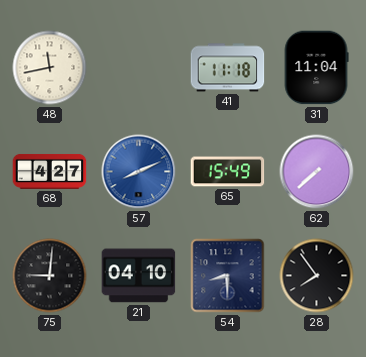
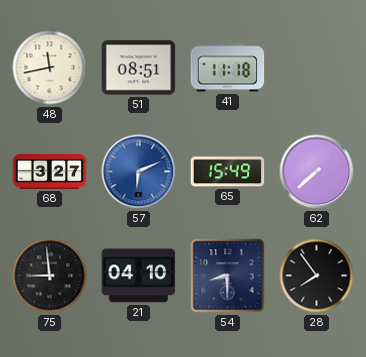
51: none -> 08:51
31: 11:04 -> none
68: 4:27 -> 3:27
57: 8:11 -> 6:11
75: 9:01 -> 8:59
